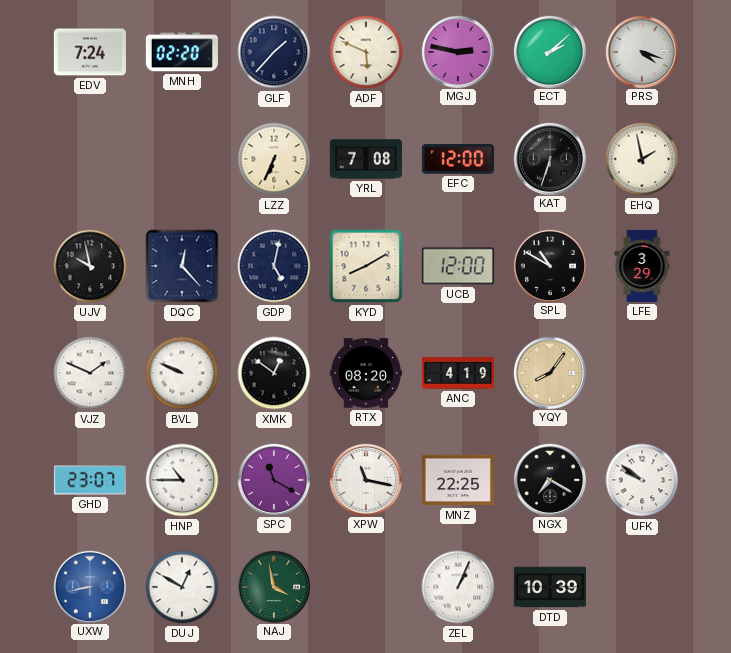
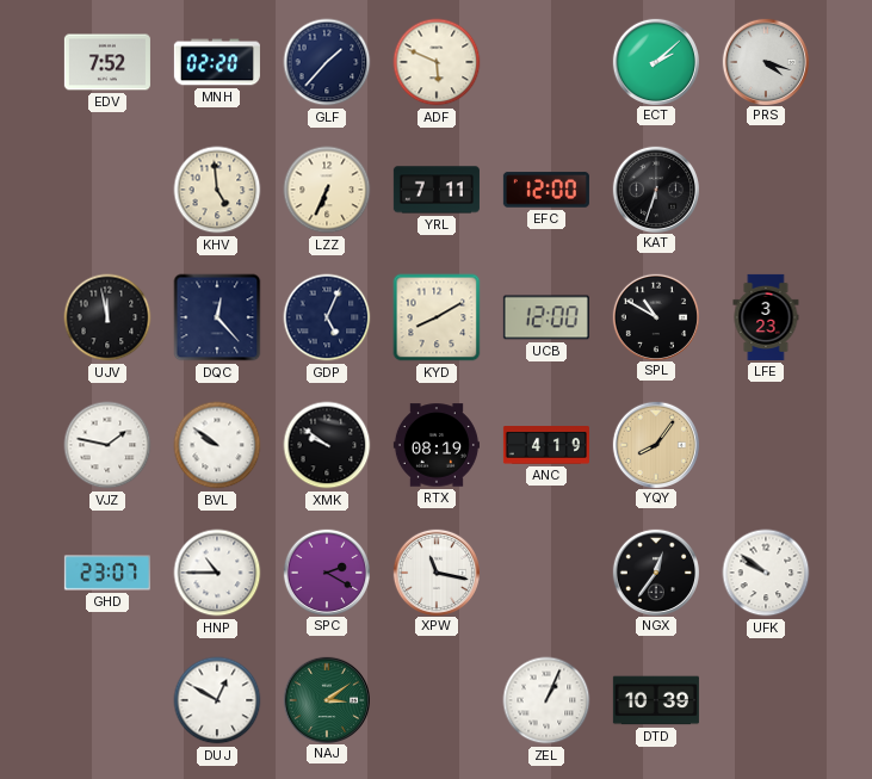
EDV: 7:24 -> 7:52
MGJ: 2:47 -> none
KHV: none -> 4:59
YRL: 7:08 -> 7:11
EHQ: 1:58 -> none
UJV: 9:58 -> 11:58
GDP: 5:02 -> 5:04
LFE: 3:29 -> 3:23
VJZ: 1:49 -> 1:47
BVL: 9:49 -> 9:51
XMK: 12:51 -> 9:51
RTX: 08:20 -> 08:19
SPC: 11:20 -> 2:20
MNZ: 22:25 -> none
NGX: 7:20 -> 12:36
UXW: 8:43 -> none
NAJ: 3:58 -> 3:09
